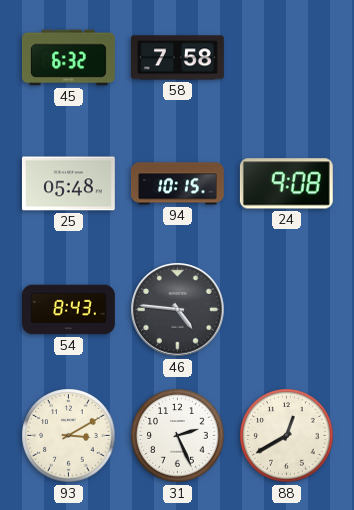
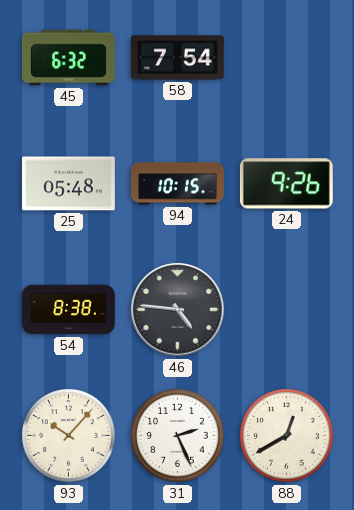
58: 7:58 -> 7:54
24: 9:08 -> 9:26
54: 8:43 -> 8:38
93: 3:10 -> 10:07
